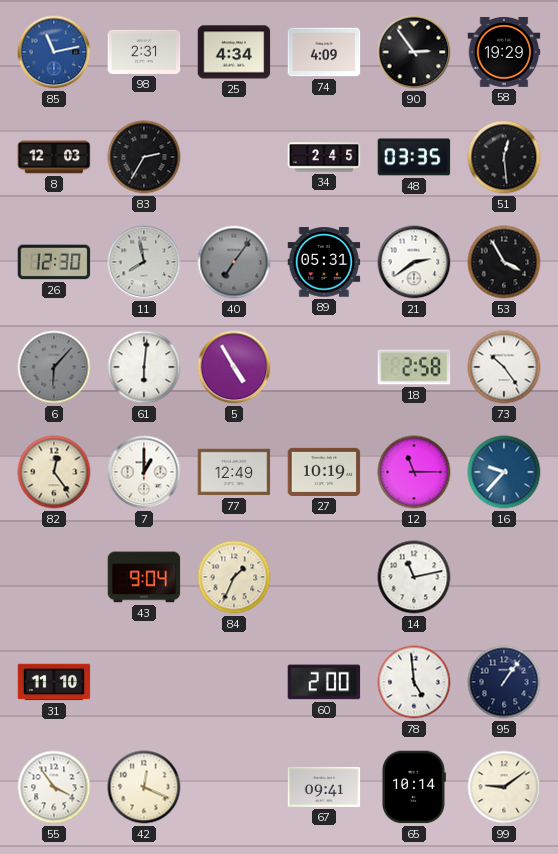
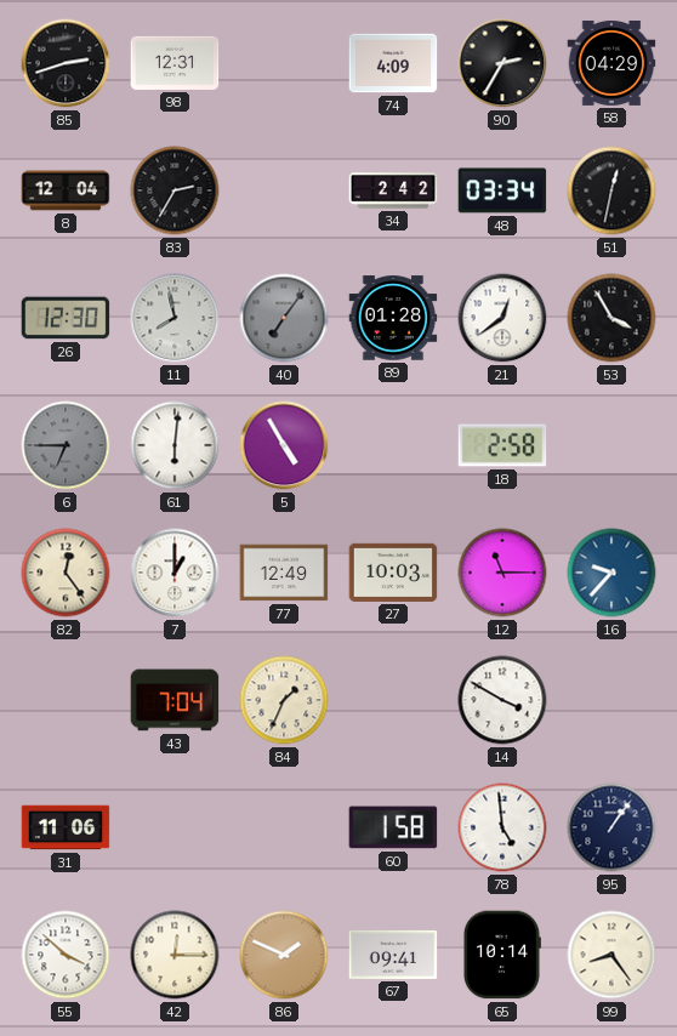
85: 11:13 -> 2:42
85 dial: blue -> black
98: 2:31 -> 12:31
25: 4:34 -> none
90: 2:54 -> 2:35
58: 19:29 -> 04:29
8: 12:03 -> 12:04
34: 2:45 -> 2:42
48: 03:35 -> 03:34
51: 12:29 -> 12:32
89: 05:31 -> 01:28
21: 2:39 -> 12:39
6: 6:07 -> 6:45
73: 10:24 -> none
27: 10:19 -> 10:03
43: 9:04 -> 7:04
14: 11:13 -> 3:50
31: 11:10 -> 11:06
60: 2:00 -> 1:58
55: 3:54 -> 3:52
42: 12:19 -> 12:15
86: none -> 1:49
99: 9:09 -> 8:24
